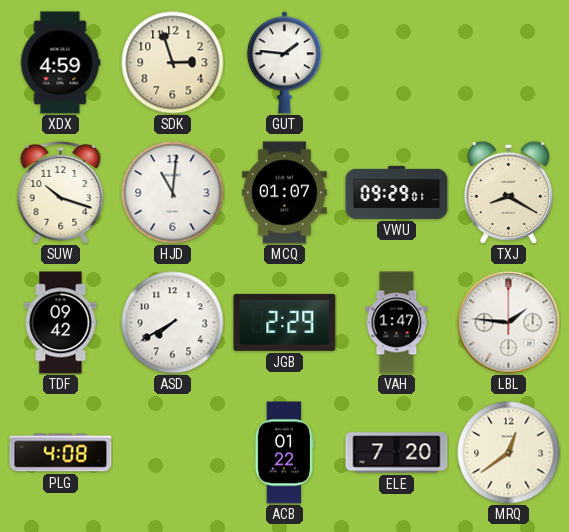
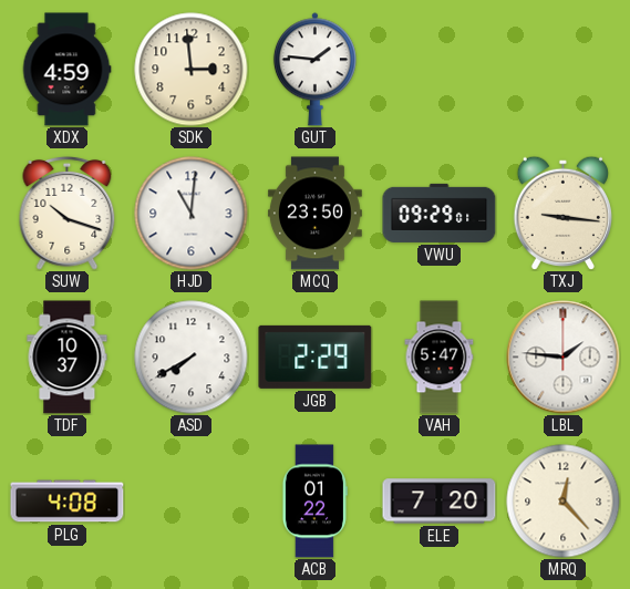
SDK: 2:57 -> 2:59
MCQ: 01:07 -> 23:50
TXJ: 8:20 -> 9:16
TDF: 09:42 -> 10:37
VAH: 1:47 -> 5:47
MRQ: 12:39 -> 12:23
